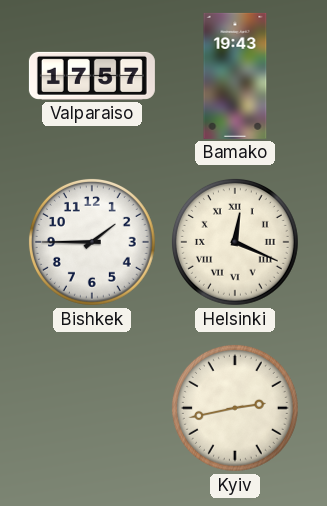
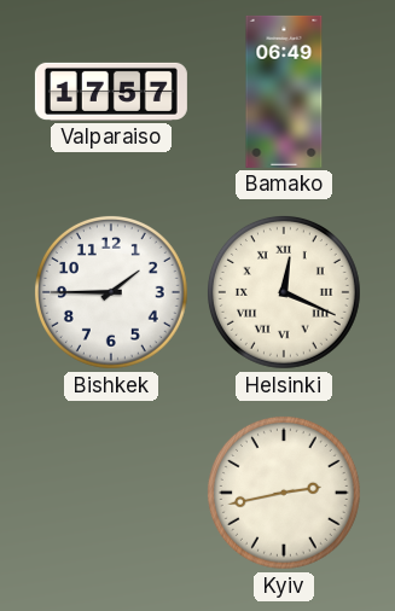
Bamako: 19:43 -> 06:49
